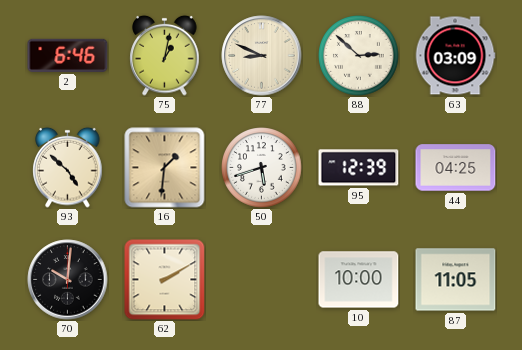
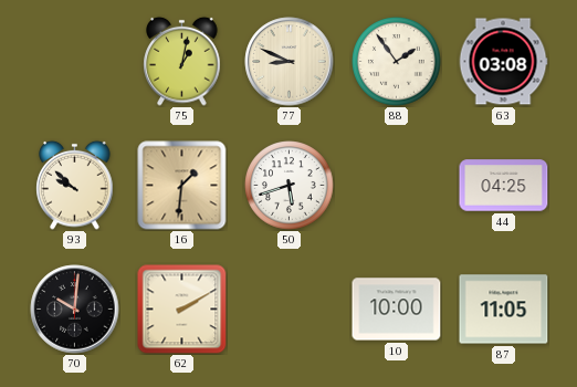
2: 6:46 -> none
88: 2:52 -> 1:54
63: 03:09 -> 03:08
93: 4:52 -> 9:52
95: 12:39 -> none
